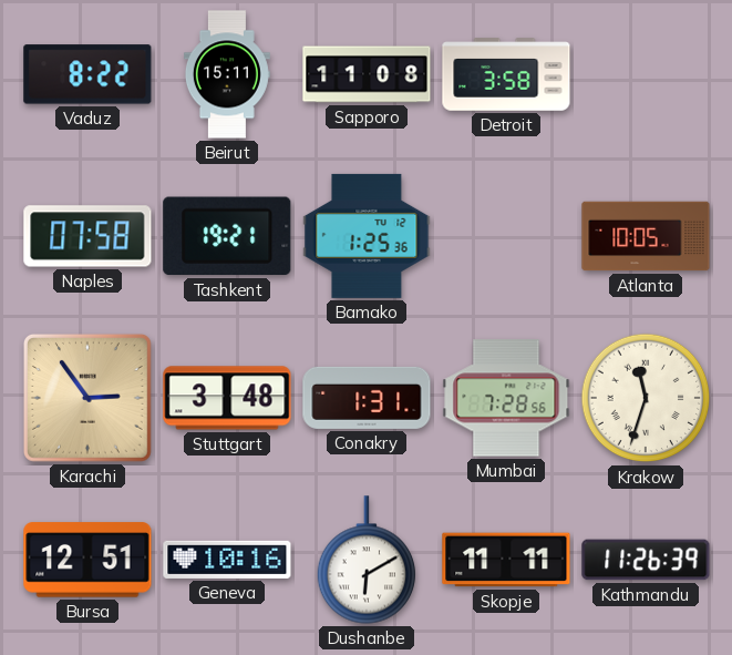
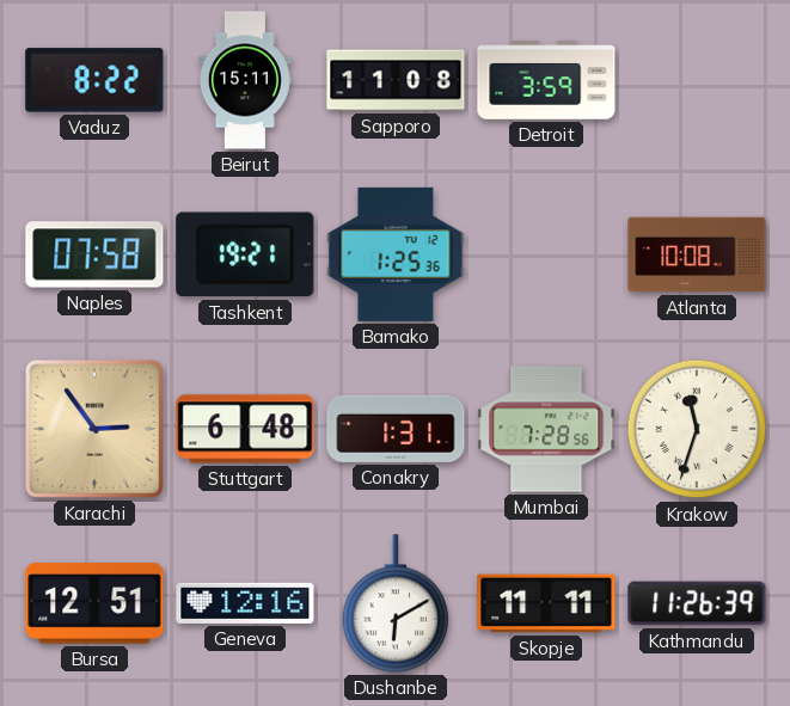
Detroit: 3:58 -> 3:59
Atlanta: 10:05 -> 10:08
Stuttgart: 3:48 -> 6:48
Geneva: 10:16 -> 12:16
